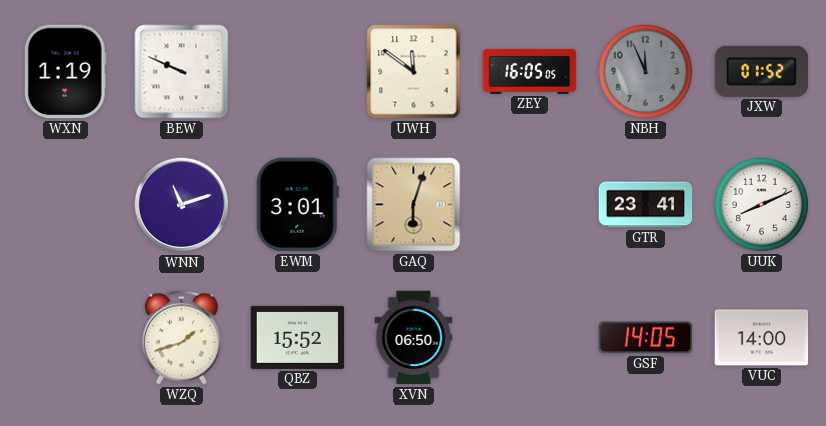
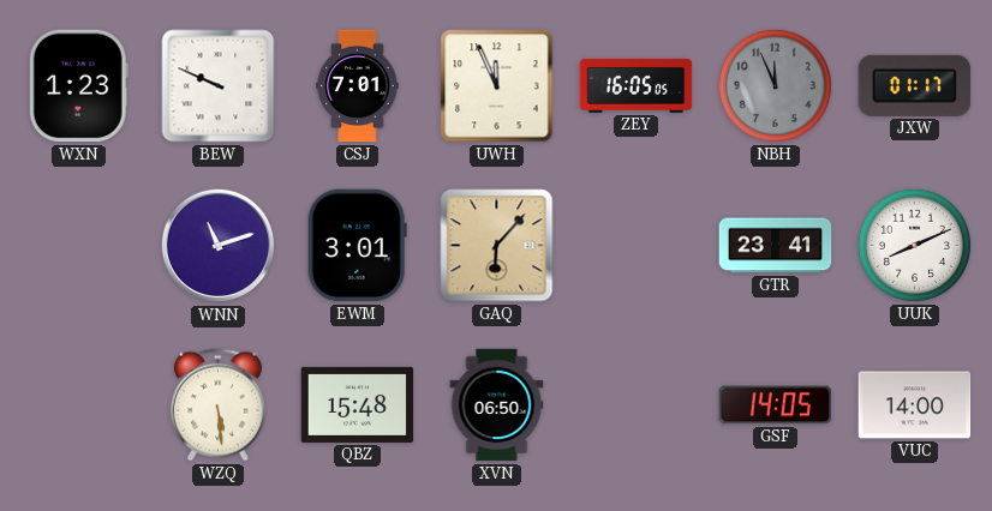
WXN: 1:19 -> 1:23
CSJ: none -> 7:01
UWH: 11:51 -> 11:56
JXW: 01:52 -> 01:17
GAQ: 6:03 -> 6:07
WZQ: 1:42 -> 5:29
QBZ: 15:52 -> 15:48
